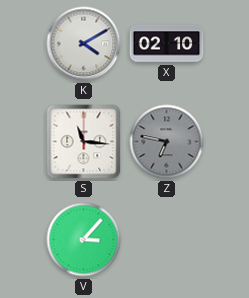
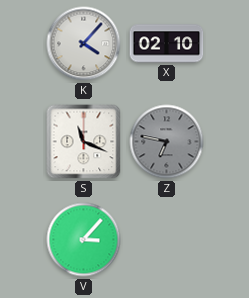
K: 4:10 -> 4:07
S: 11:16 -> 11:19
